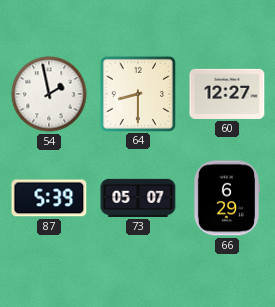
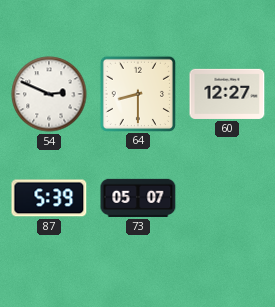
54: 1:58 -> 2:49
66: 6:29 -> none
